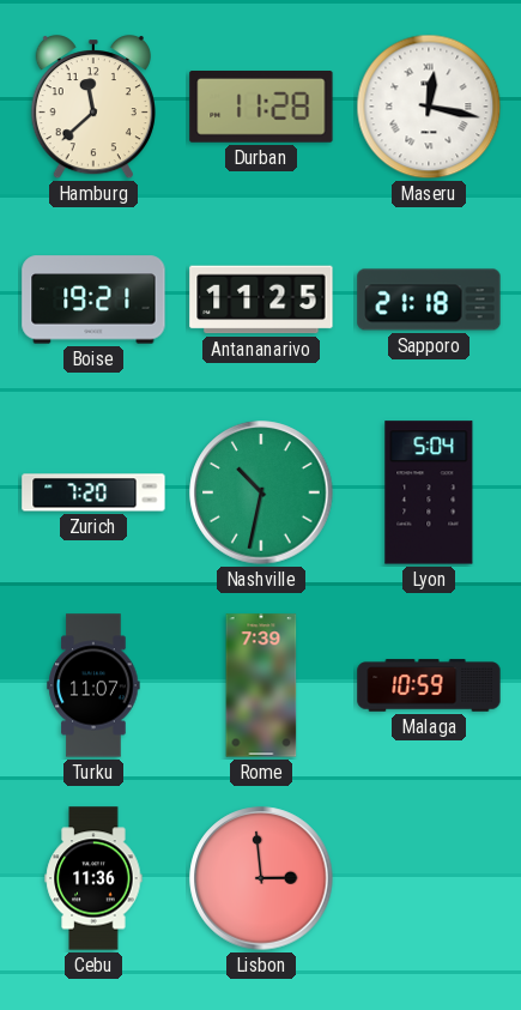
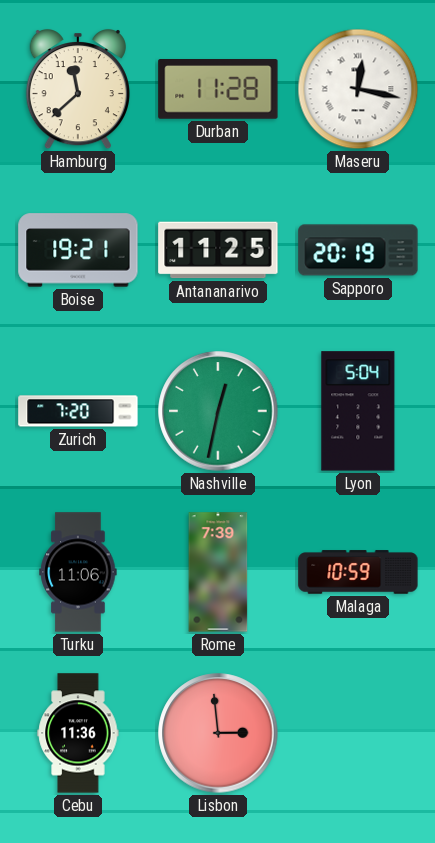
Sapporo: 21:18 -> 20:19
Nashville: 10:32 -> 12:32
Turku: 11:07 -> 11:06
